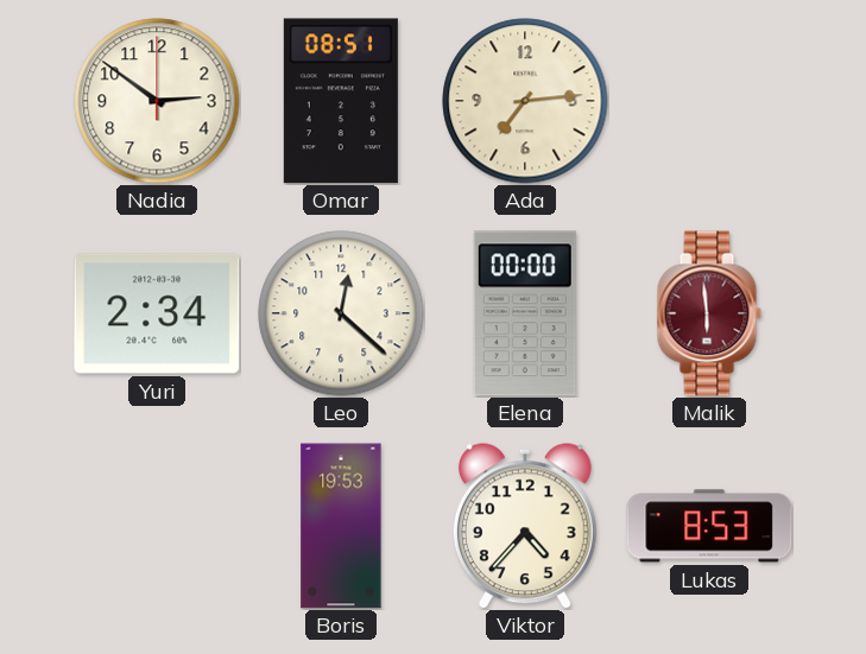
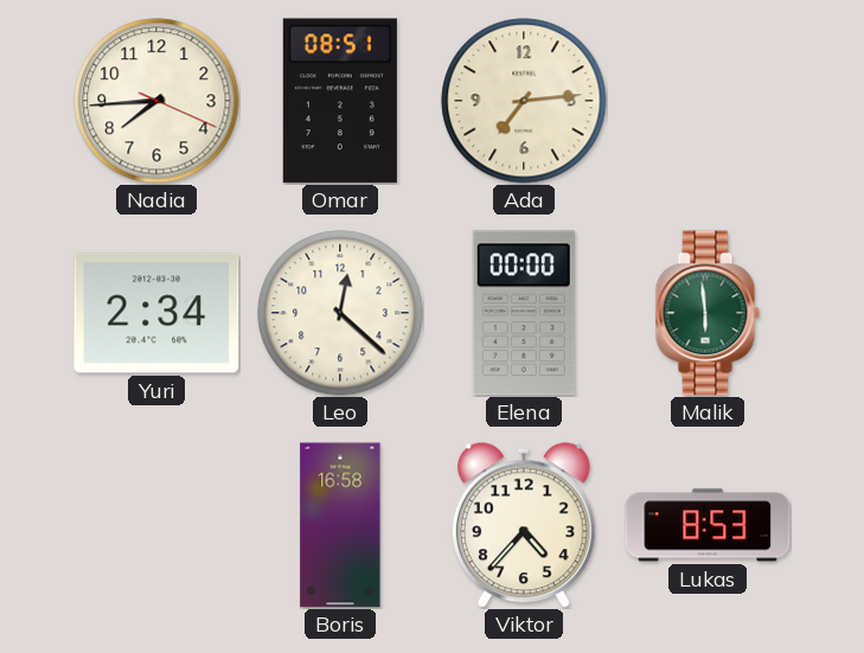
Nadia: 2:51 -> 7:44
Malik dial: burgundy -> green
Boris: 19:53 -> 16:58
